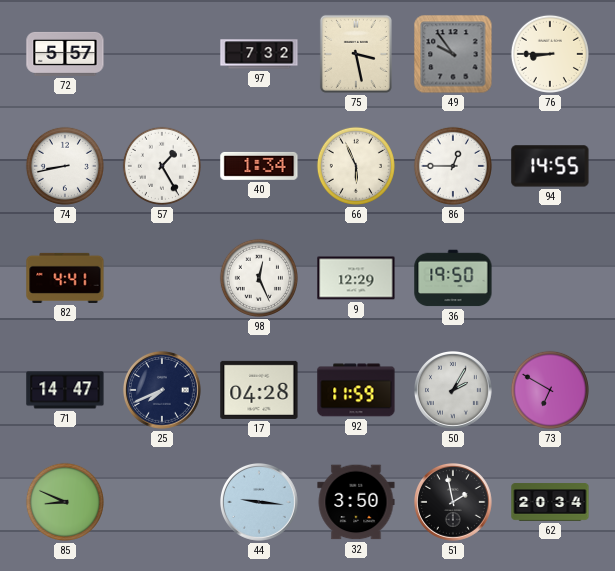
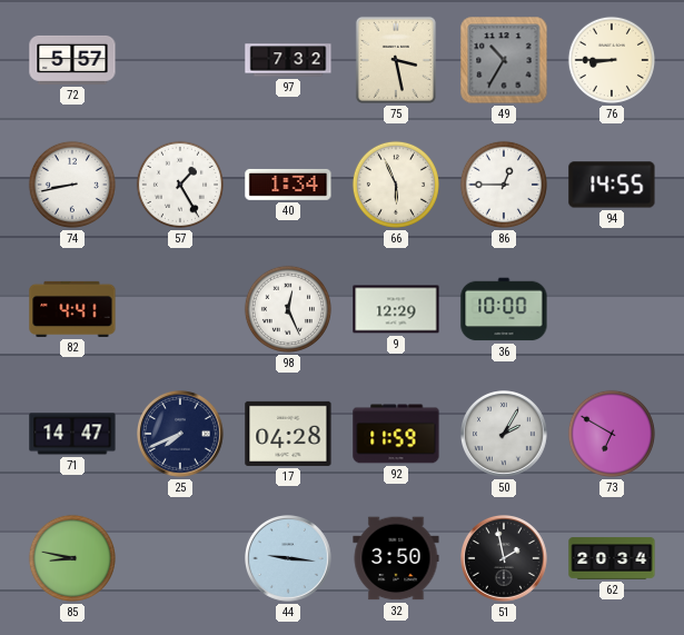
49: 9:54 -> 10:35
36: 19:50 -> 10:00
85: 8:49 -> 8:47
